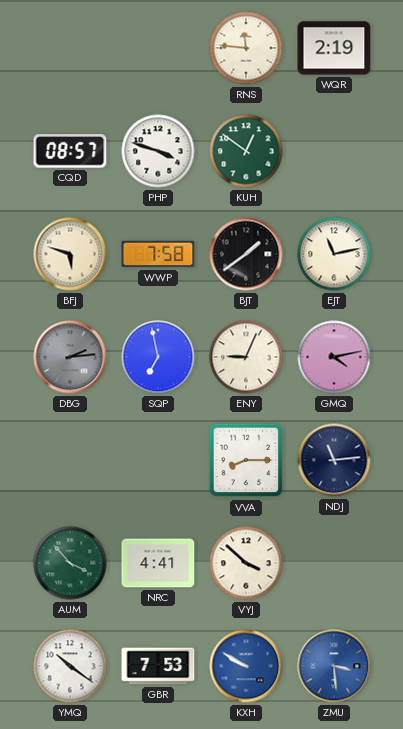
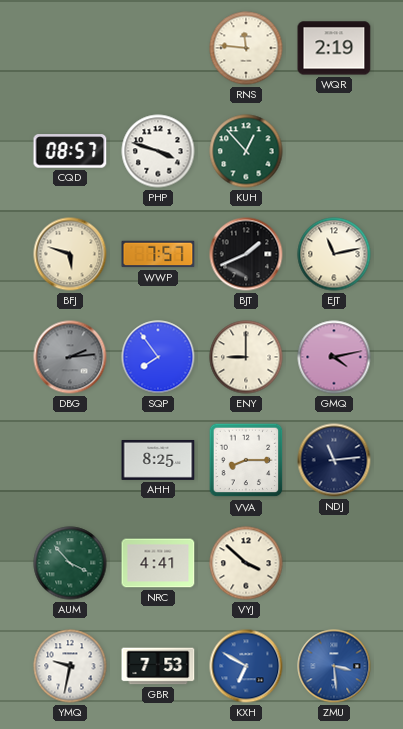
KUH: 12:51 -> 12:53
WWP: 7:58 -> 7:57
BJT: 1:39 -> 1:41
SQP: 6:58 -> 7:54
ENY: 9:04 -> 9:00
AHH: none -> 8:25
YMQ: 10:21 -> 9:32
KXH: 9:50 -> 6:50
